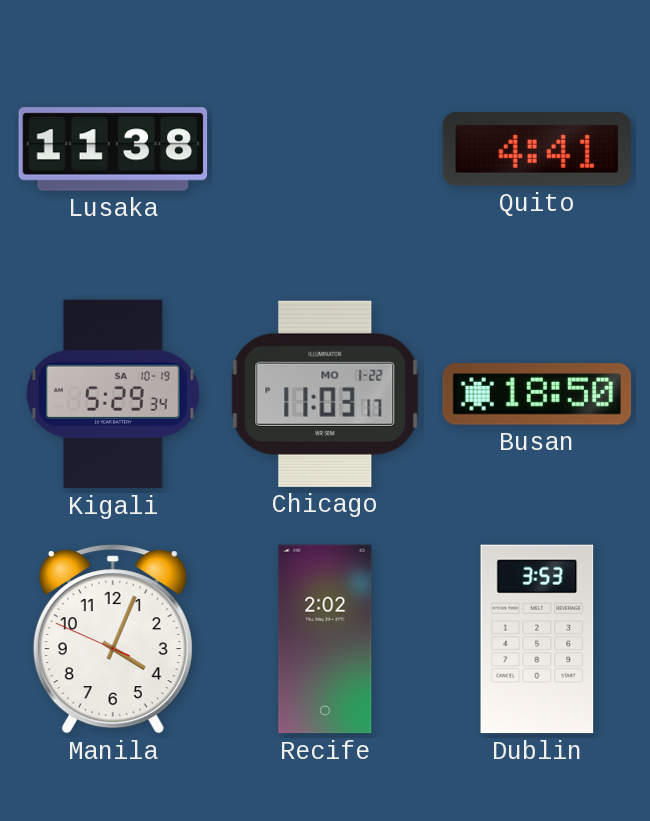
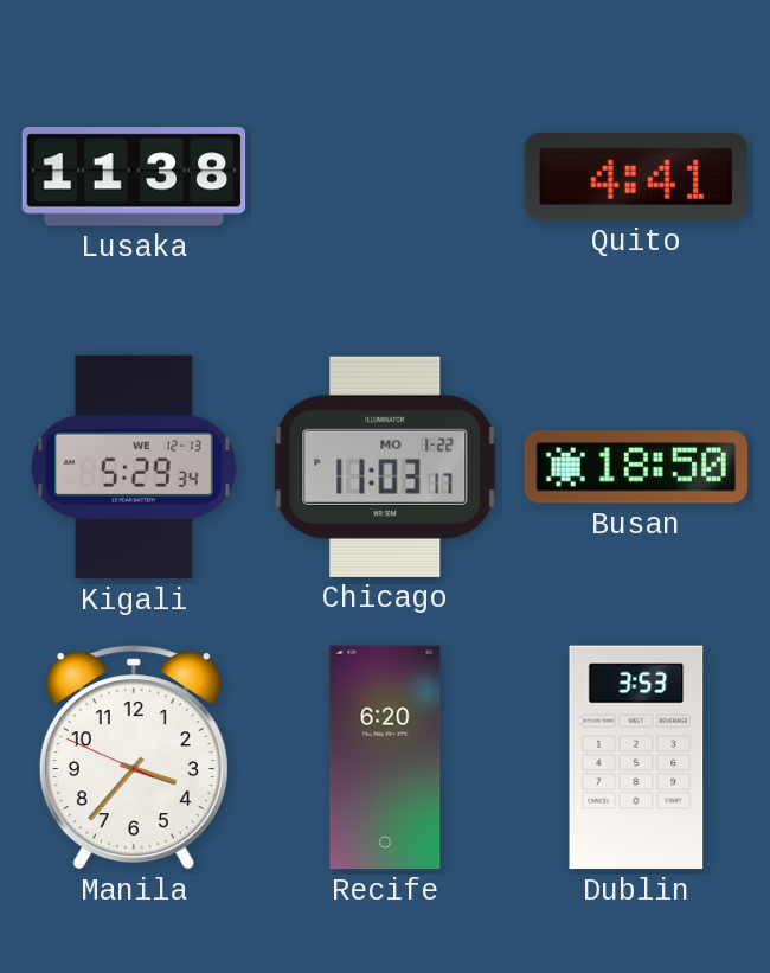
Kigali date: SA 10-19 -> WE 12-13
Manila: 4:03 -> 3:36
Recife: 2:02 -> 6:20
